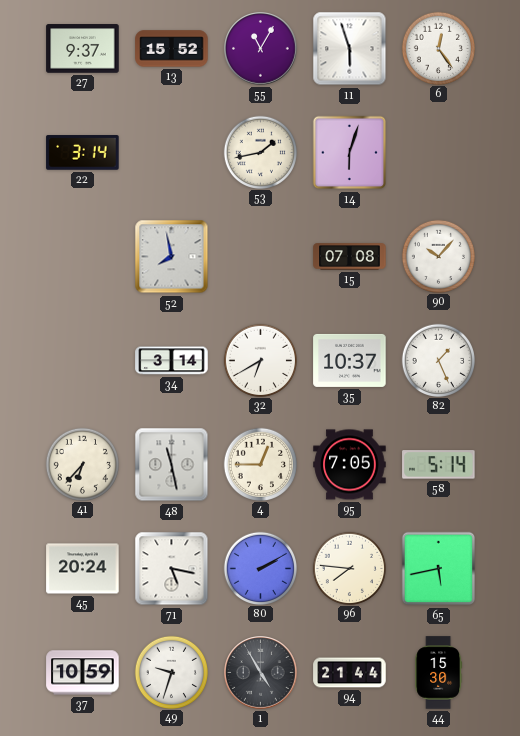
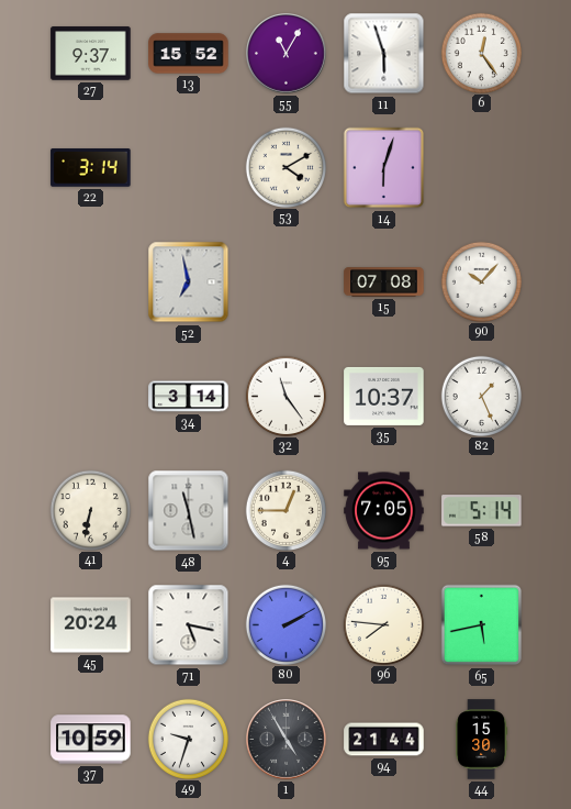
53: 1:43 -> 4:10
52: 7:58 -> 6:58
32: 6:40 -> 11:24
41: 6:37 -> 6:32
